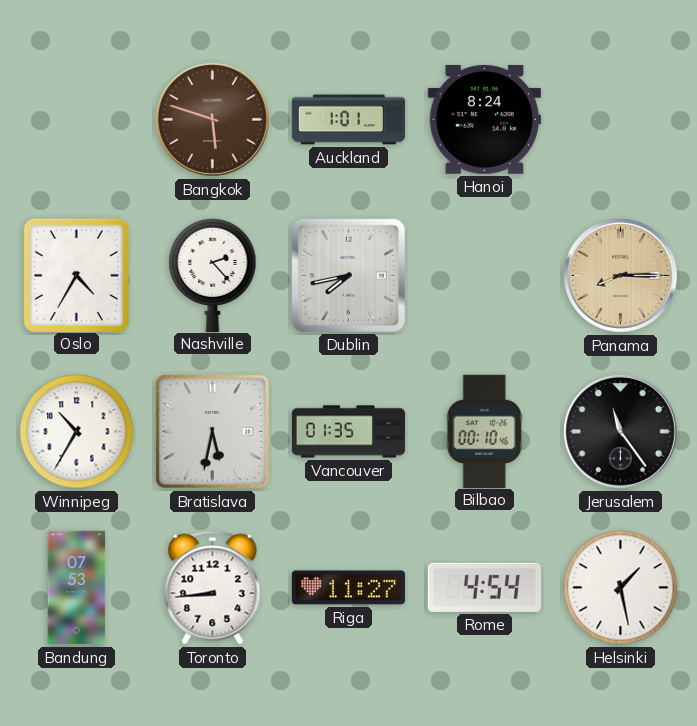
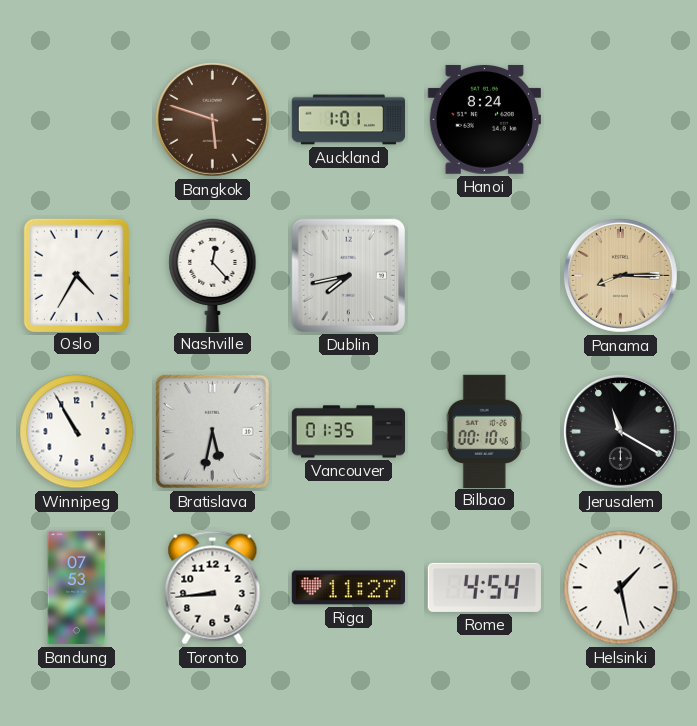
Nashville: 2:23 -> 12:23
Winnipeg: 10:35 -> 10:55
Jerusalem: 11:24 -> 11:20
